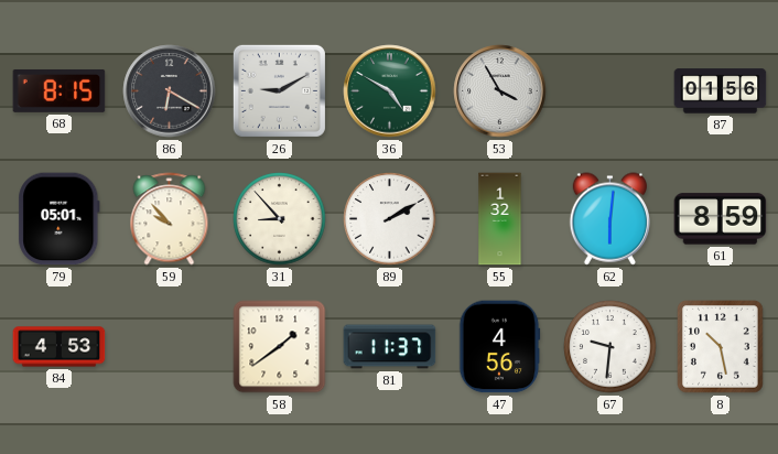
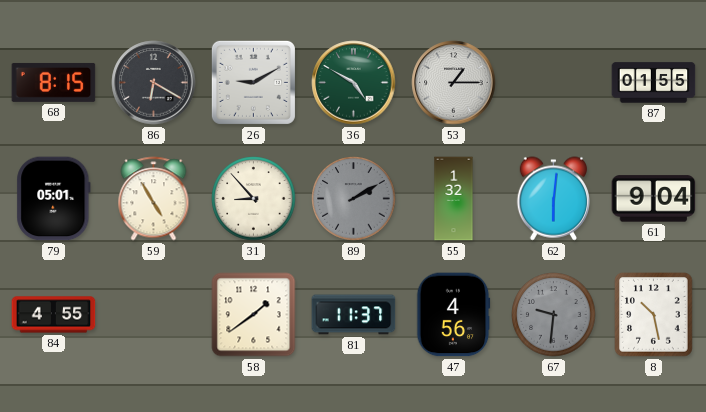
53: 3:55 -> 1:15
87: 01:56 -> 01:55
59: 9:53 -> 4:55
89 dial: white -> grey
61: 8:59 -> 9:04
84: 4:53 -> 4:55
67 dial: white -> grey
